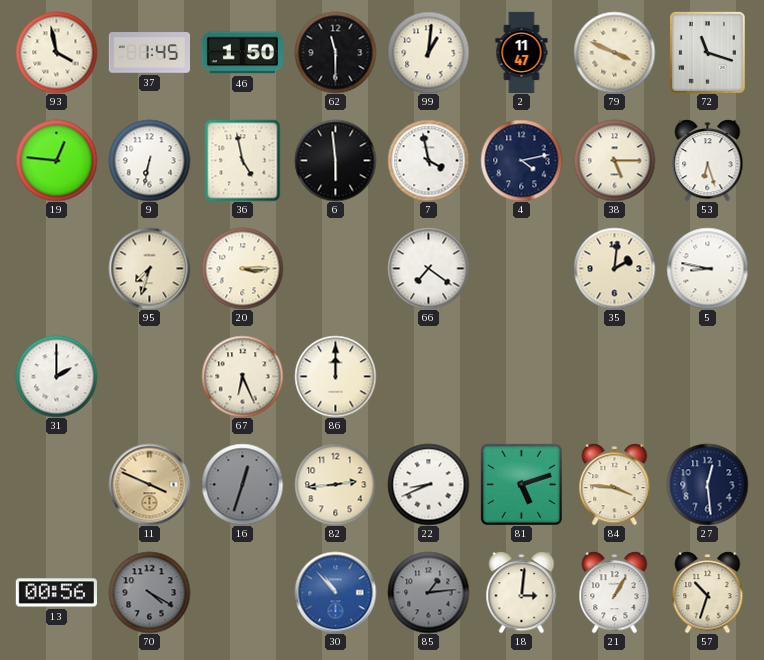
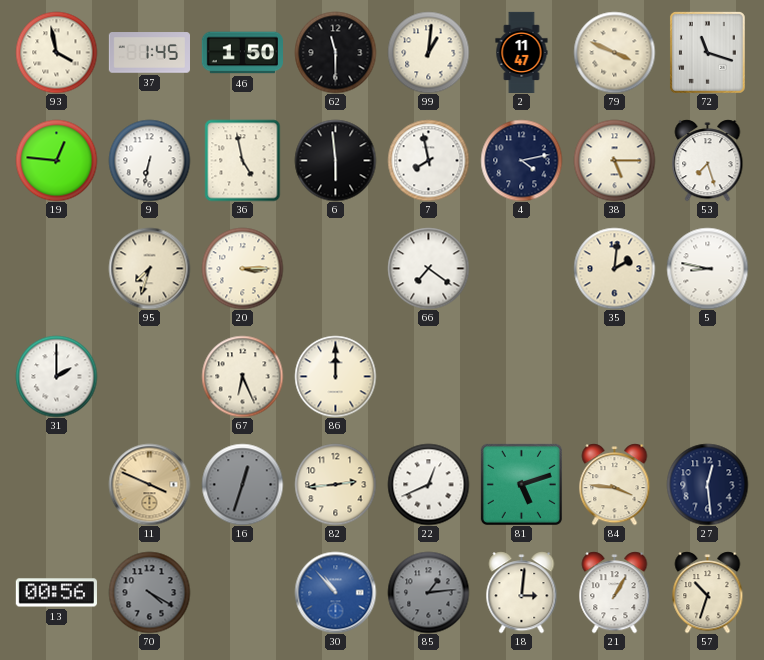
7: 3:58 -> 7:58
53: 6:27 -> 7:27
22: 8:41 -> 12:41
